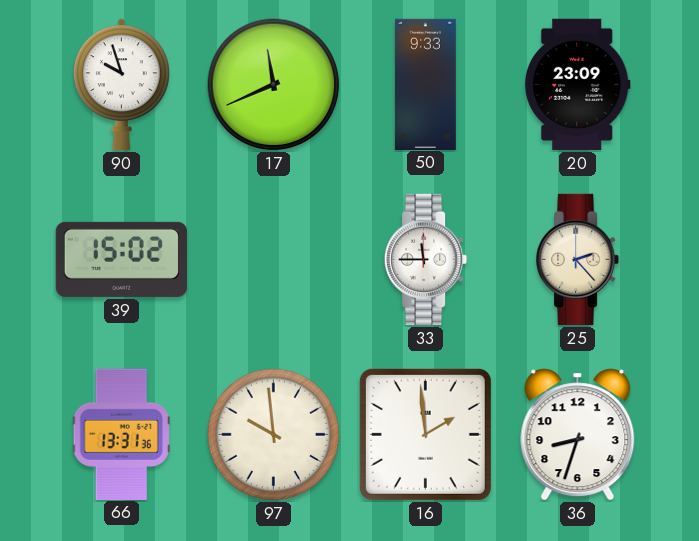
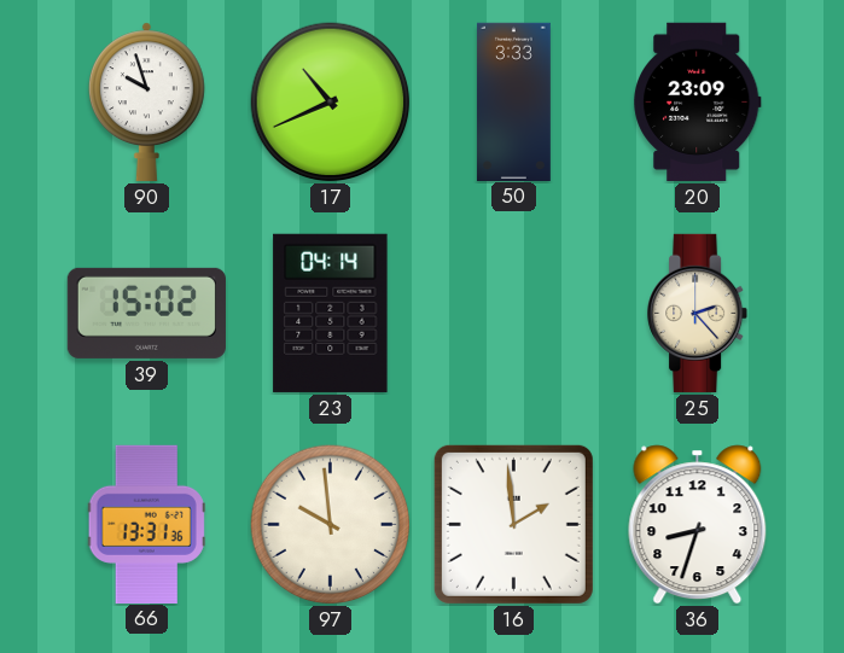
17: 11:41 -> 10:41
50: 9:33 -> 3:33
23: none -> 04:14
33: 11:45 -> none
